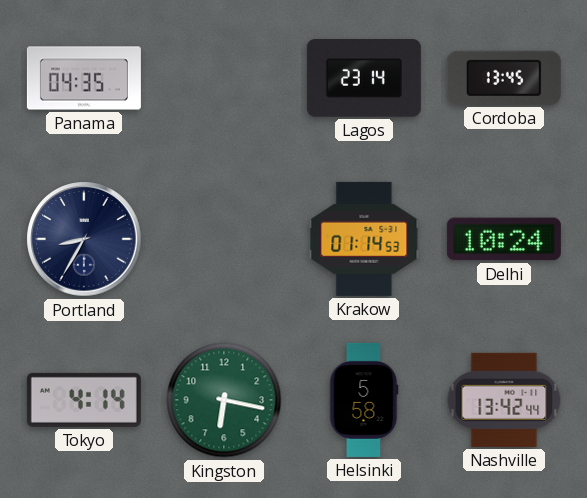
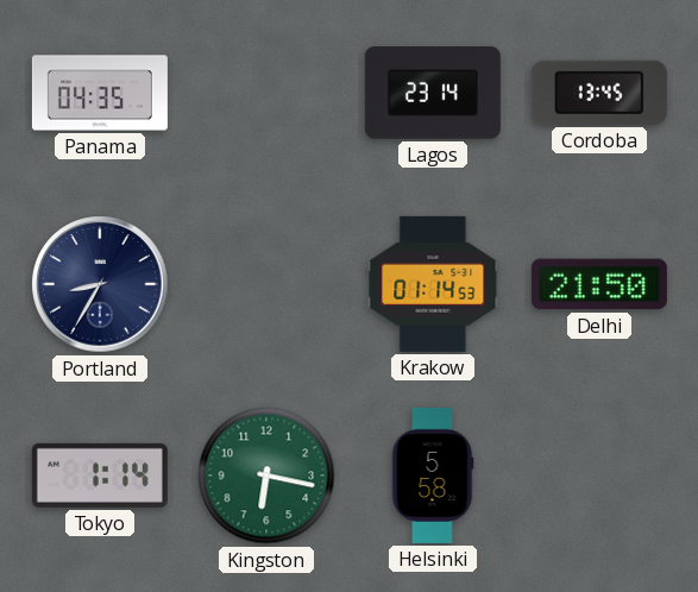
Delhi: 10:24 -> 21:50
Tokyo: 4:14 -> 1:14
Nashville: 13:42 -> none
